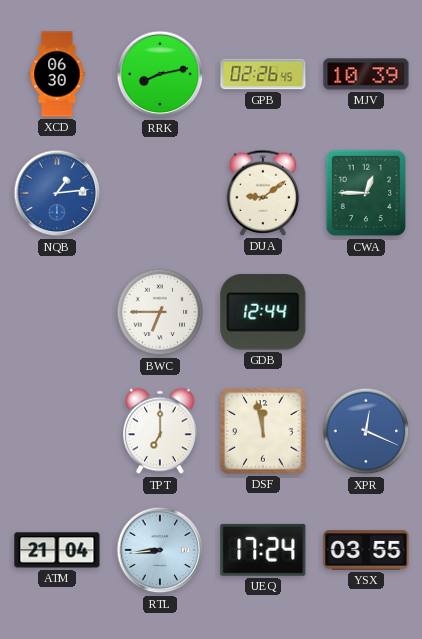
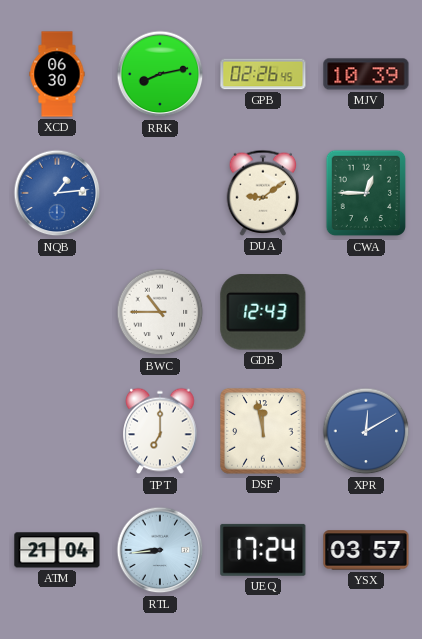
BWC: 6:45 -> 10:45
GDB: 12:44 -> 12:43
XPR: 12:19 -> 12:10
YSX: 03:55 -> 03:57
